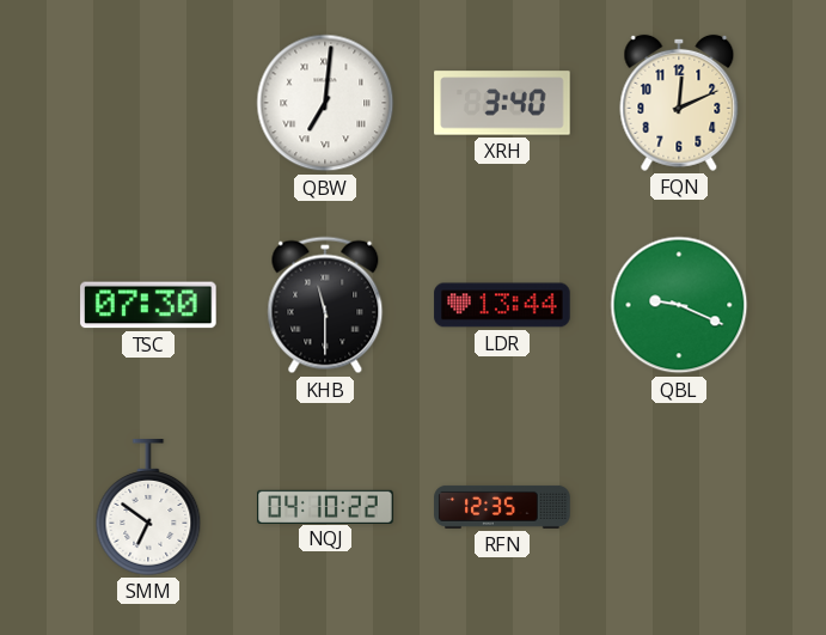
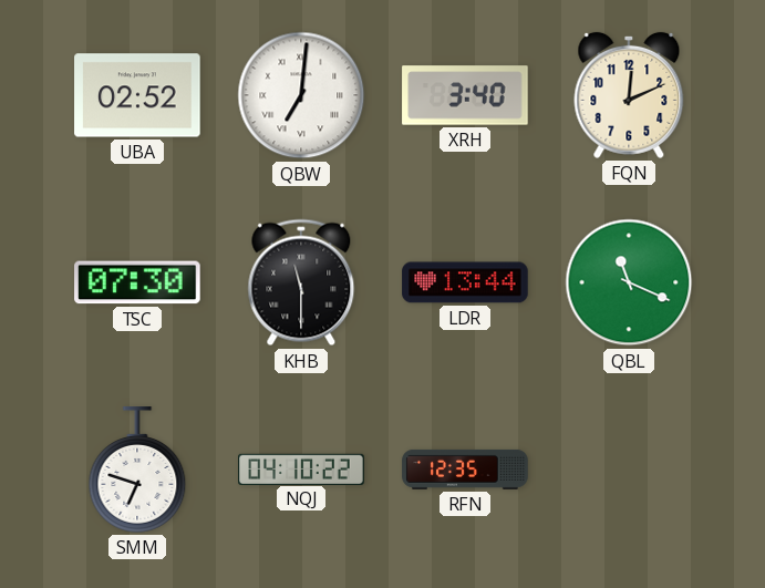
UBA: none -> 02:52
QBL: 9:19 -> 11:19
SMM: 6:51 -> 6:48
